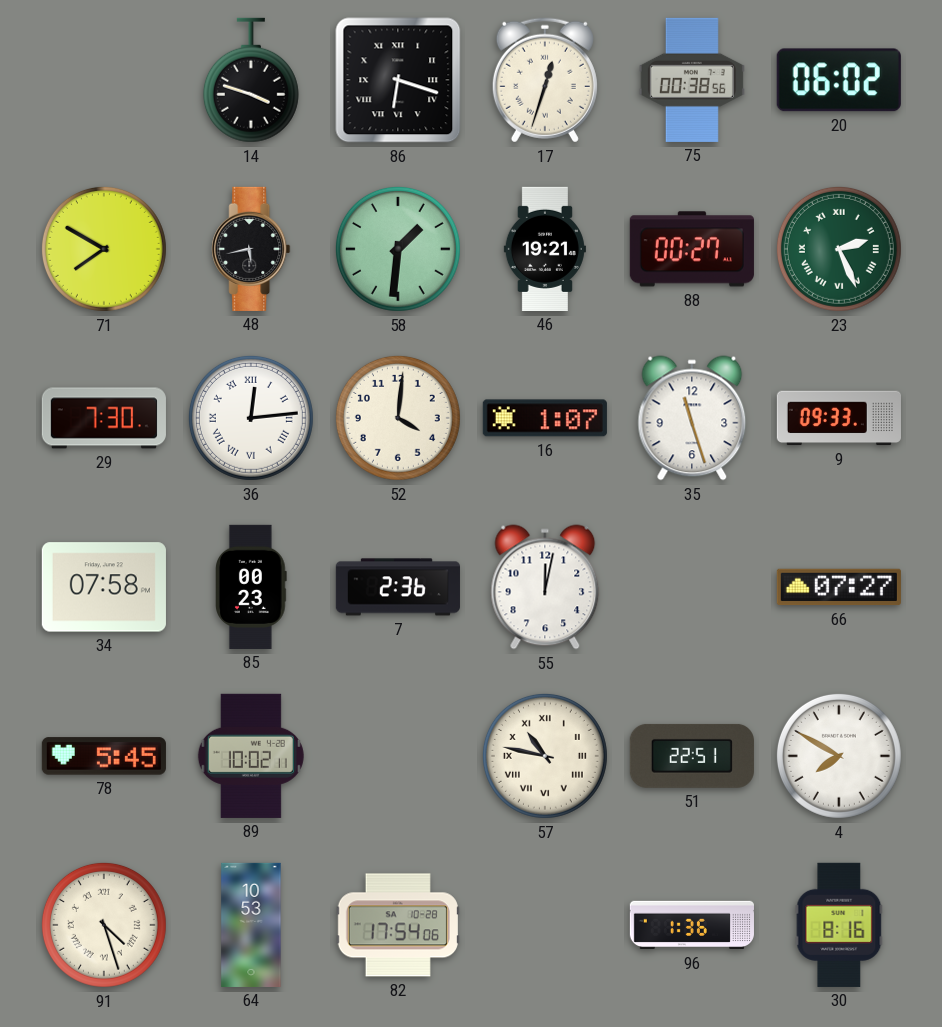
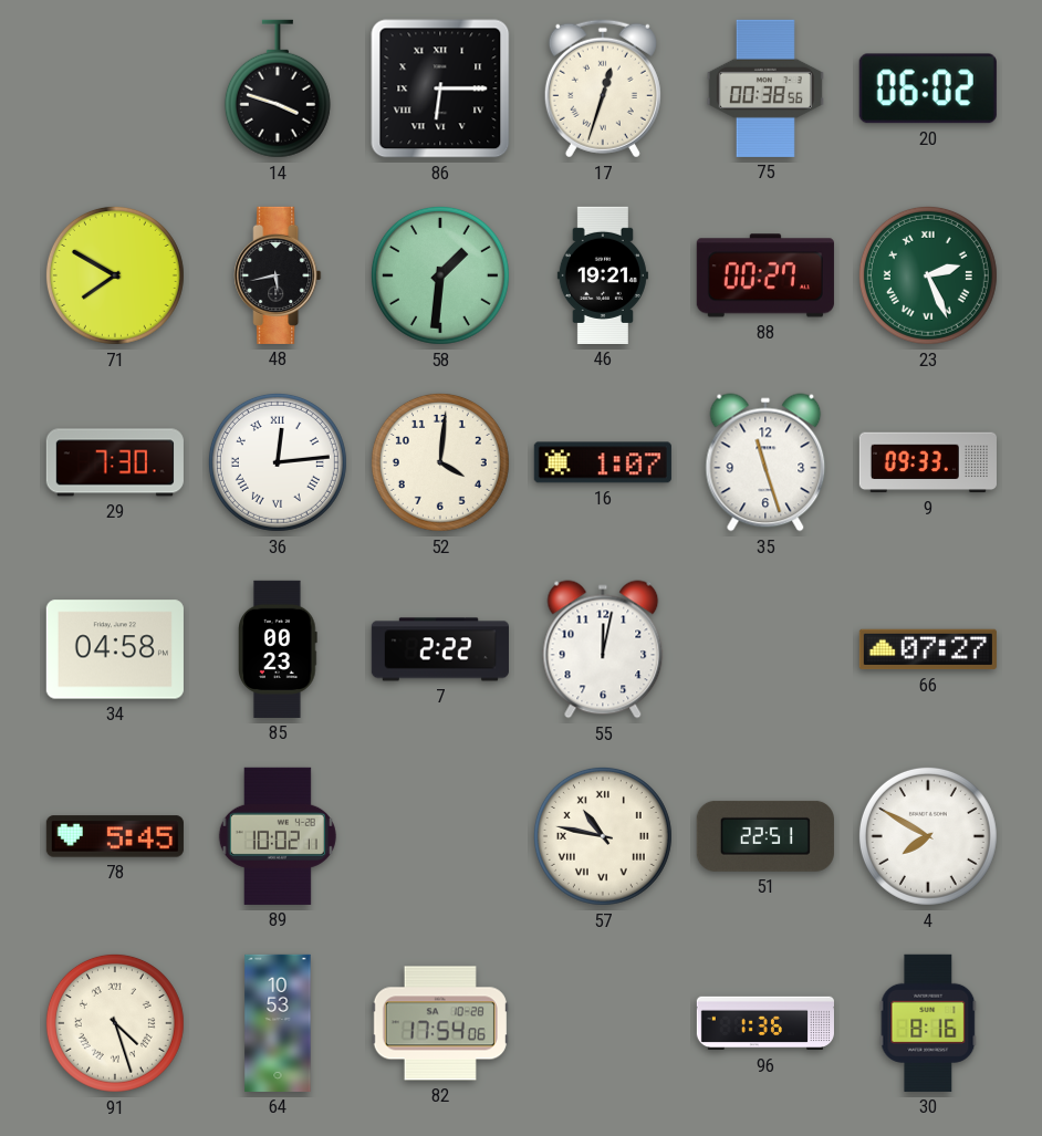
86: 6:18 -> 6:15
34: 07:58 -> 04:58
7: 2:36 -> 2:22
